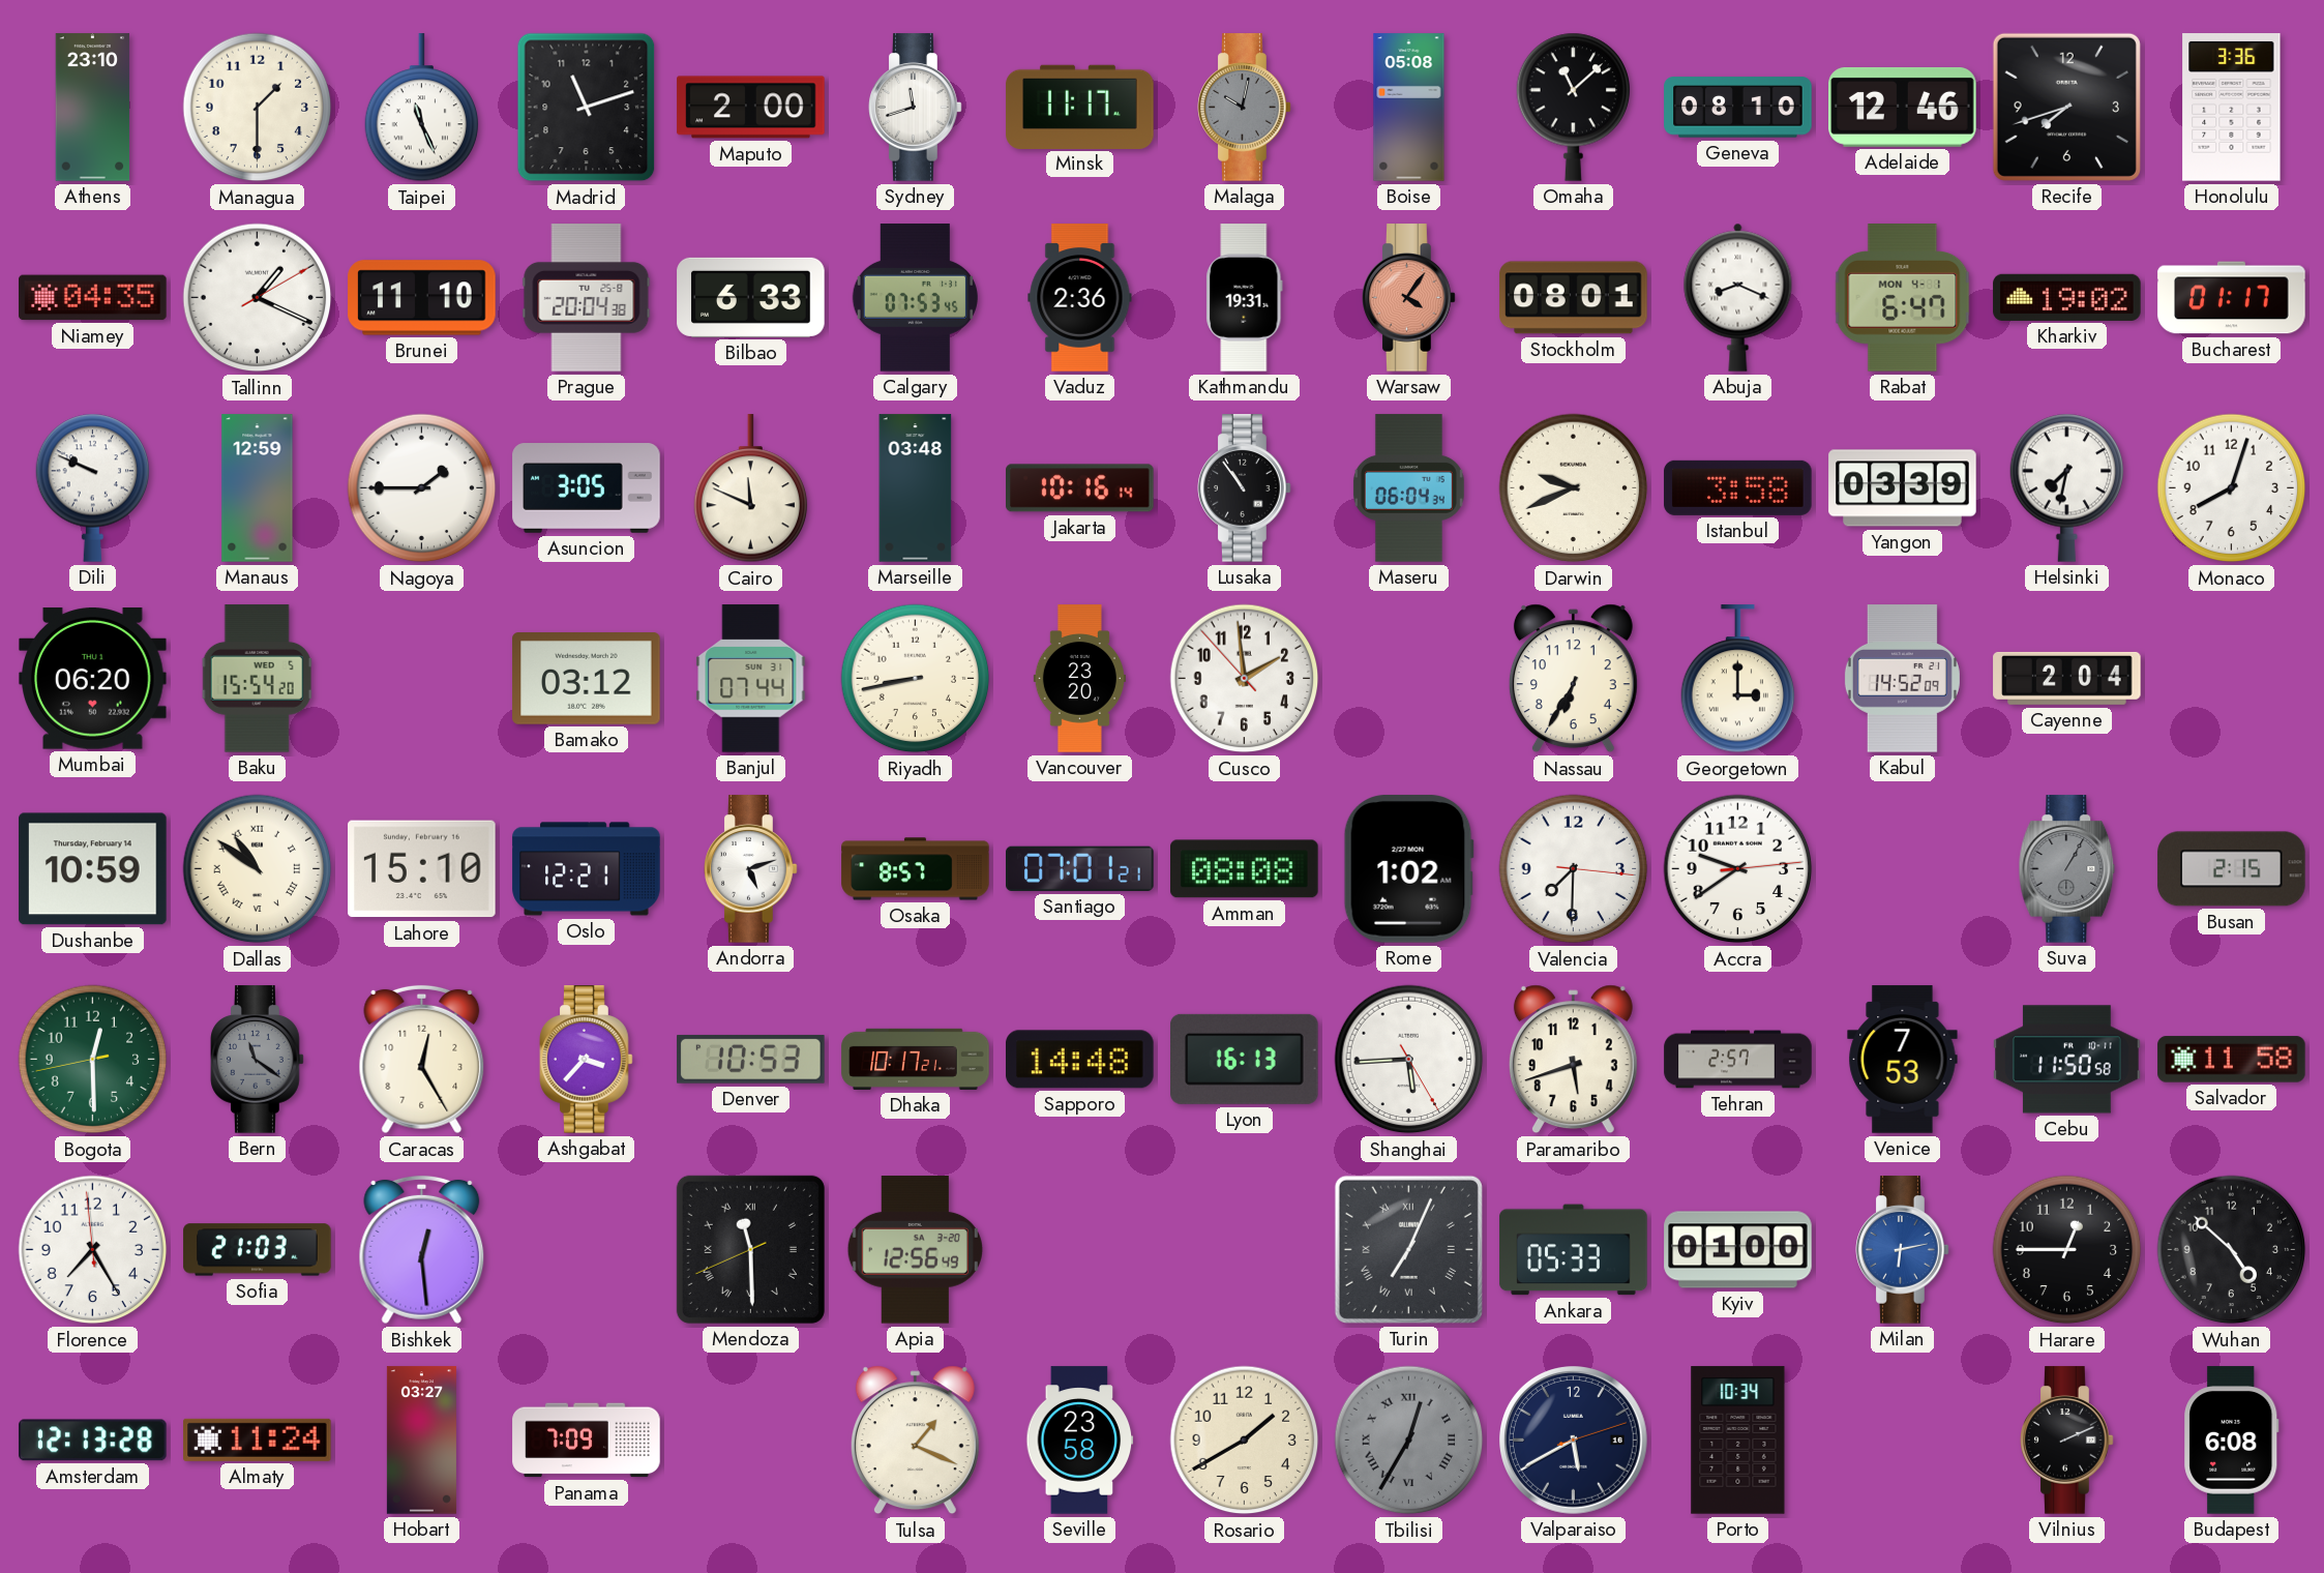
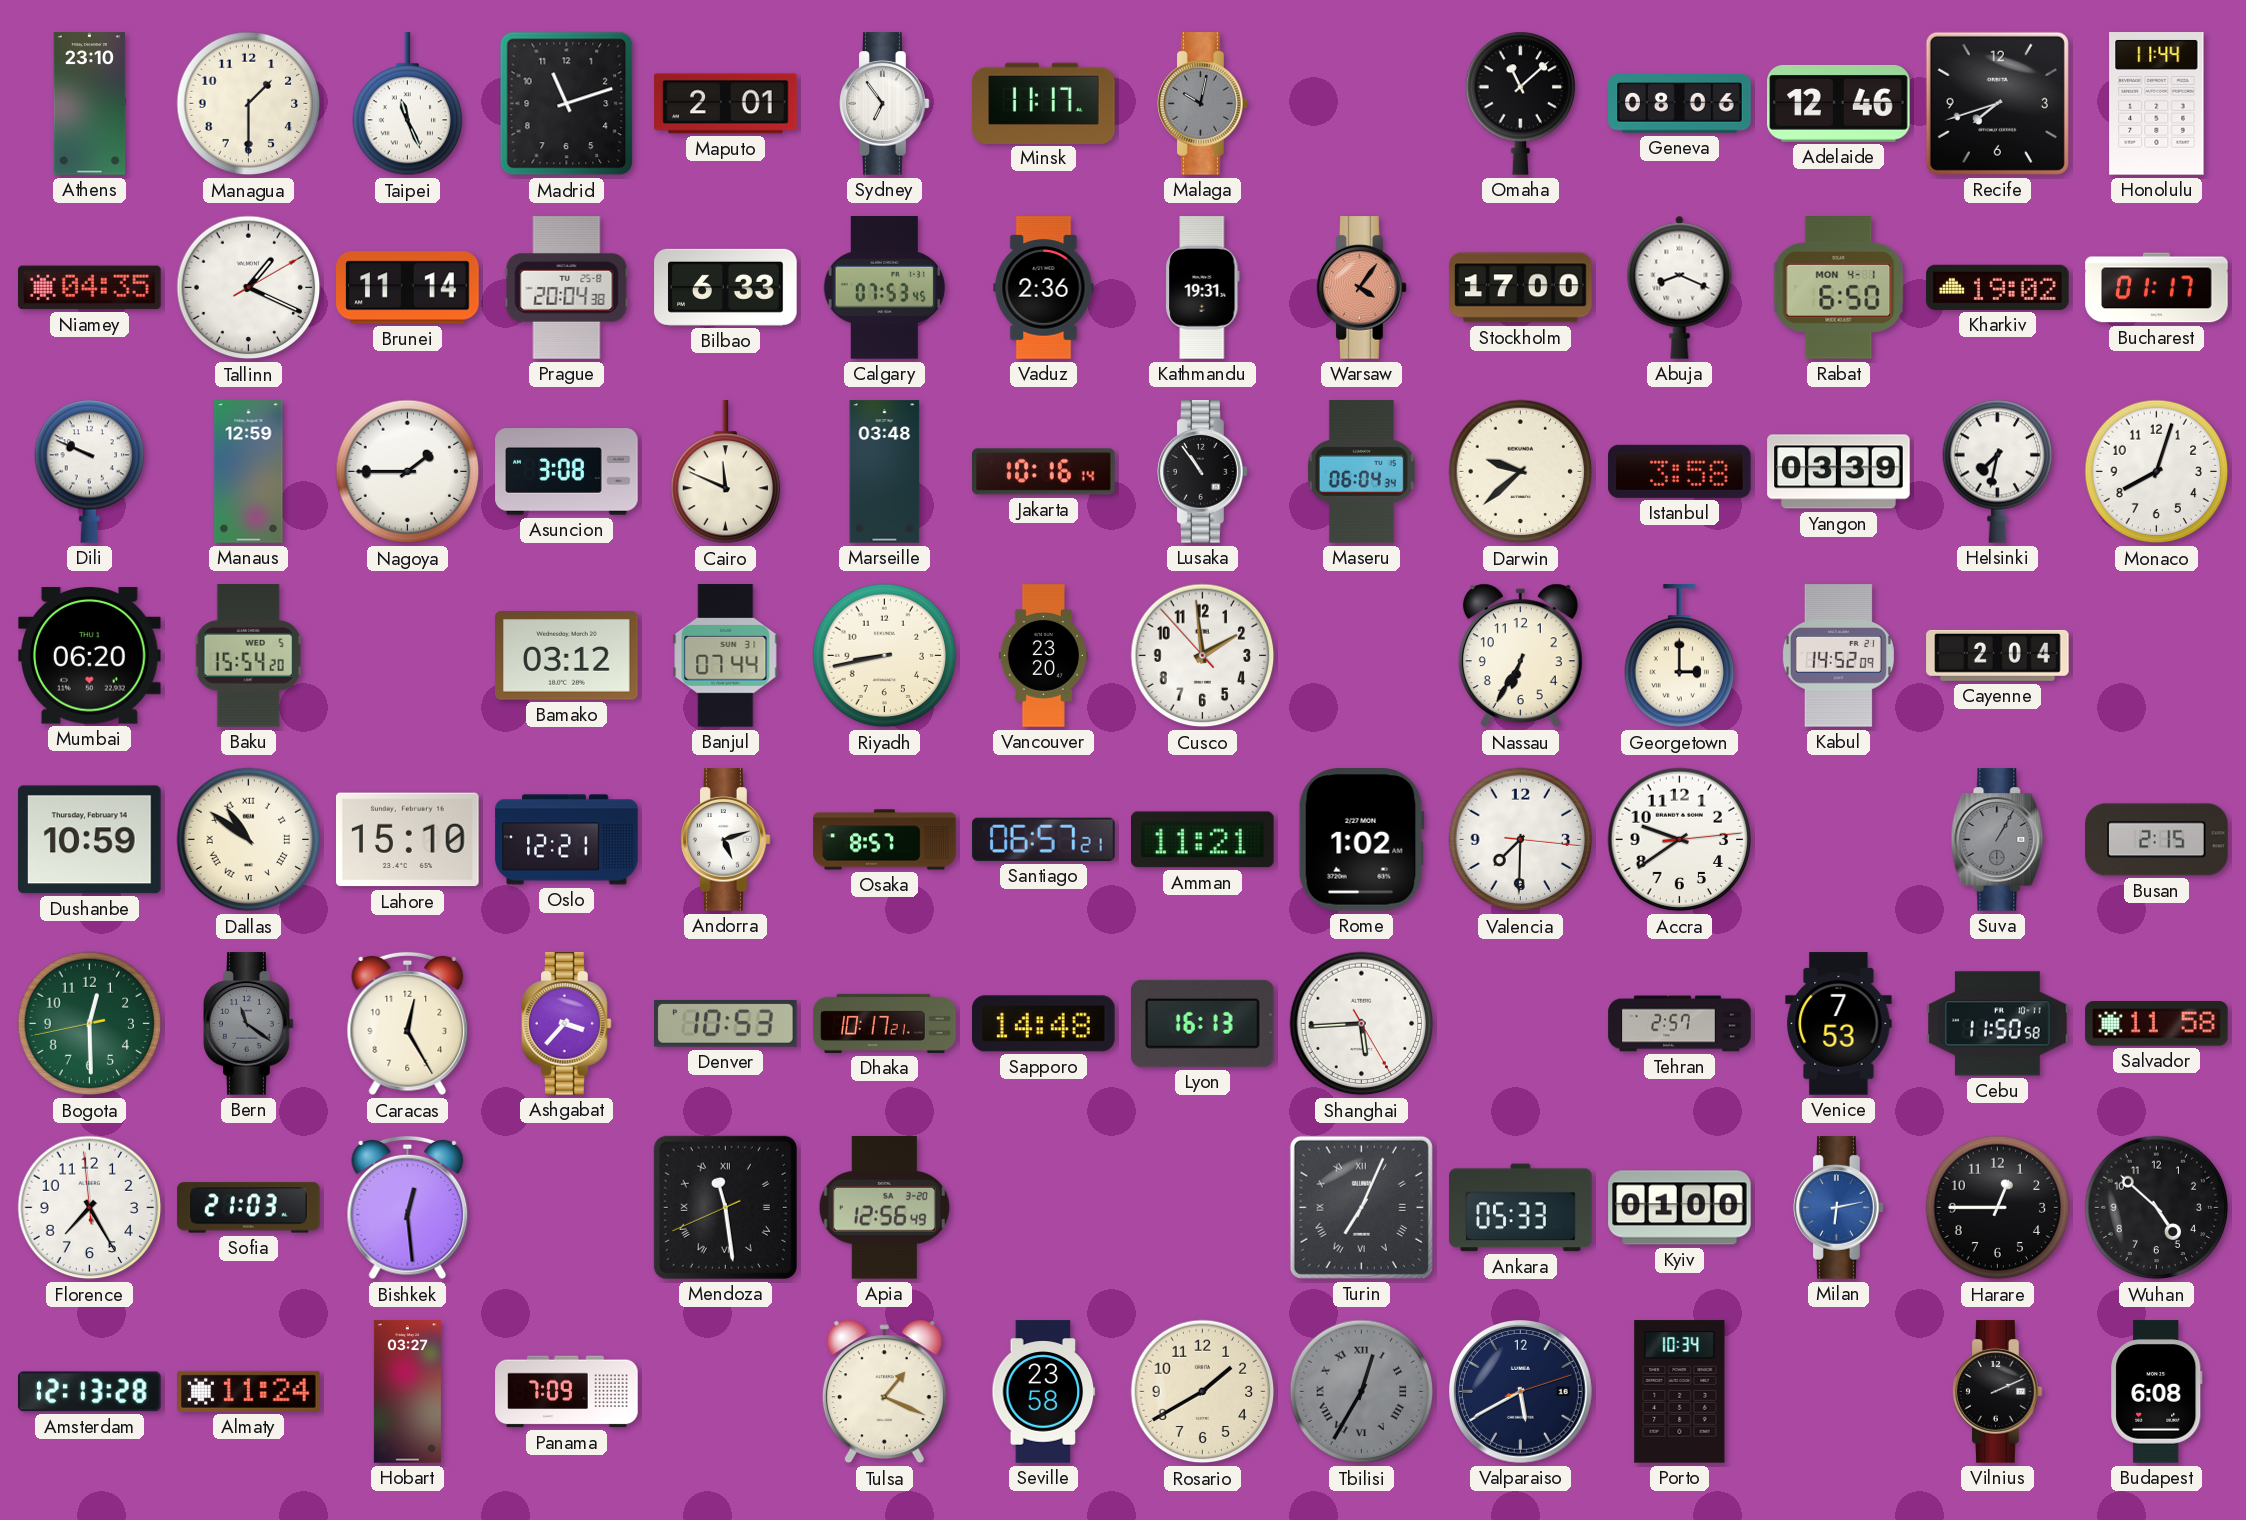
Maputo: 2:00 -> 2:01
Sydney: 11:42 -> 6:54
Boise: 05:08 -> none
Geneva: 08:10 -> 08:06
Honolulu: 3:36 -> 11:44
Brunei: 11:10 -> 11:14
Stockholm: 08:01 -> 17:00
Rabat: 6:47 -> 6:50
Asuncion: 3:05 -> 3:08
Darwin: 9:41 -> 9:38
Santiago: 07:01 -> 06:57
Amman: 08:08 -> 11:21
Paramaribo: 5:42 -> none
Mendoza: 11:29 -> 11:28
